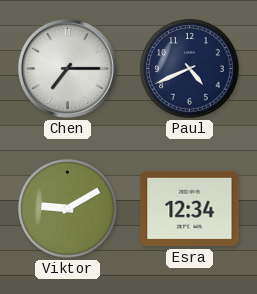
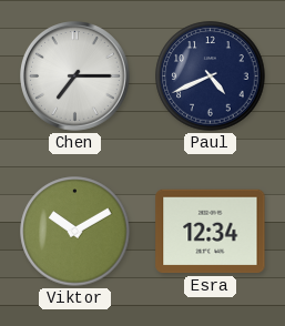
Viktor: 9:10 -> 10:10
